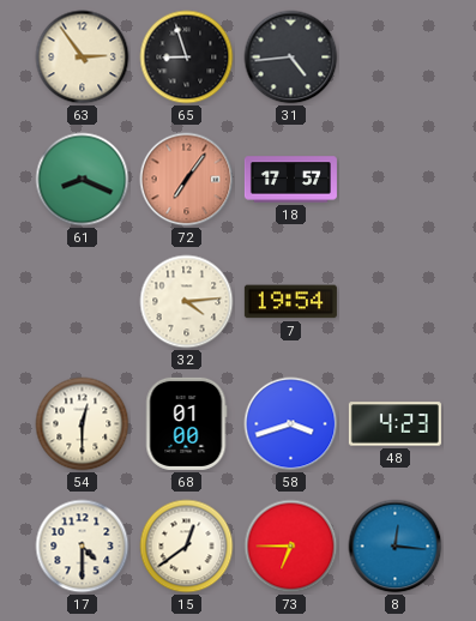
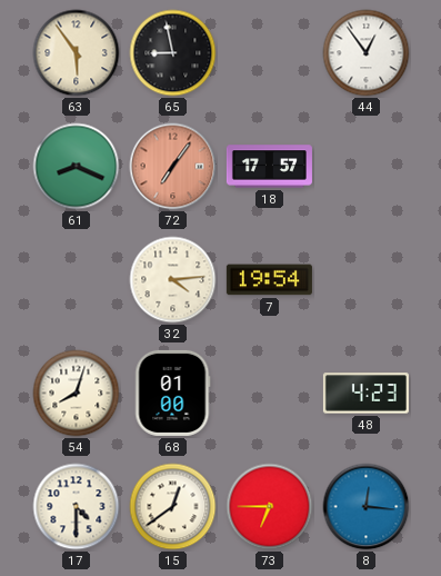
63: 2:54 -> 5:54
65: 8:57 -> 8:58
31: 4:44 -> none
44: none -> 12:54
54: 12:30 -> 8:03
58: 3:42 -> none
